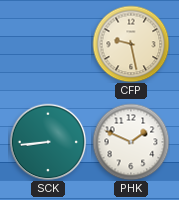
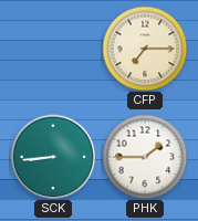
CFP: 9:28 -> 7:15
PHK: 1:49 -> 1:45
